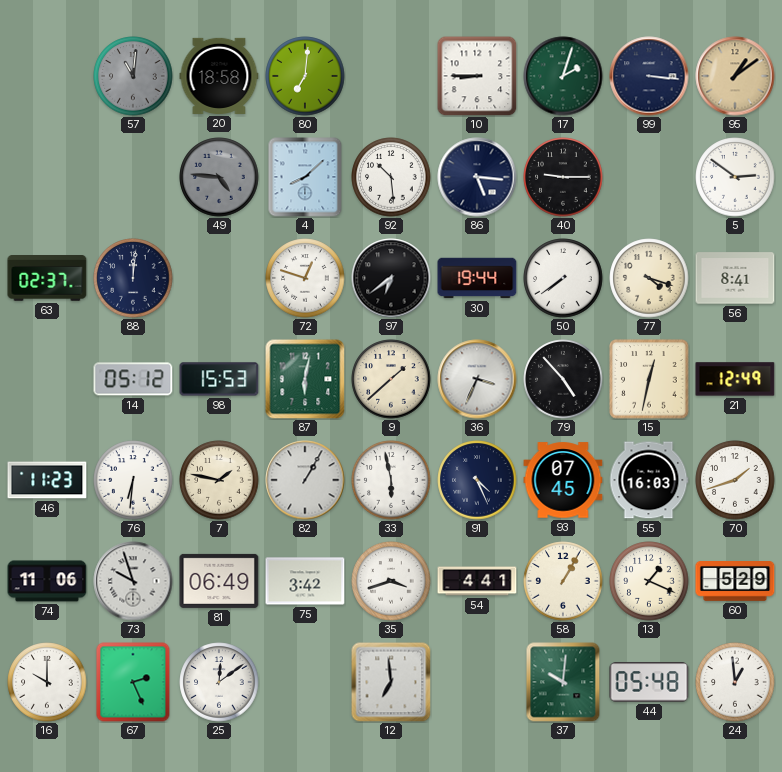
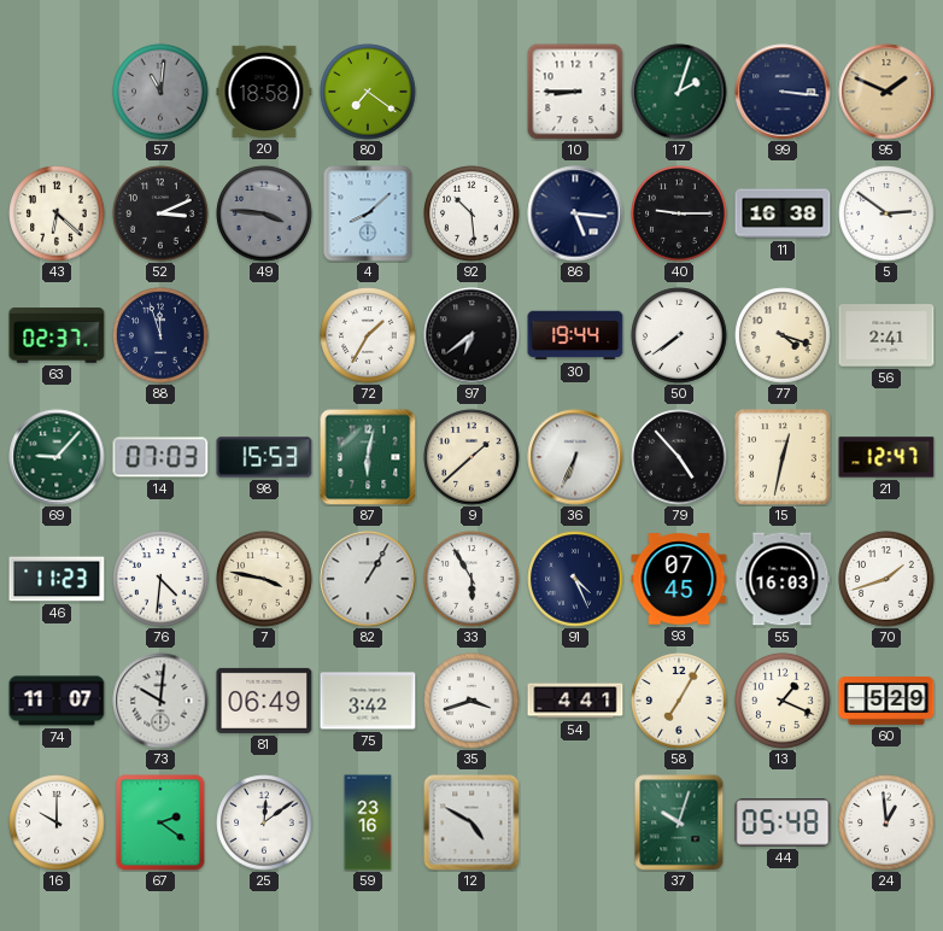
80: 7:01 -> 7:21
95: 1:09 -> 1:49
43: none -> 6:22
52: none -> 3:11
49: 4:46 -> 3:46
11: none -> 16:38
88: 12:01 -> 11:57
72: 12:48 -> 1:35
56: 8:41 -> 2:41
69: none -> 9:07
14: 05:12 -> 07:03
36: 3:34 -> 6:34
21: 12:49 -> 12:47
76: 6:31 -> 4:31
7: 1:47 -> 3:47
33: 5:58 -> 5:55
74: 11:06 -> 11:07
73: 9:57 -> 10:01
58: 1:05 -> 7:05
67: 2:26 -> 2:21
59: none -> 23:16
12: 6:59 -> 4:50
37: 10:01 -> 10:03
